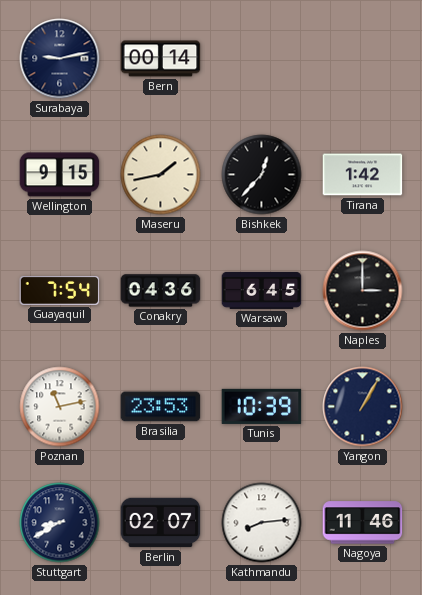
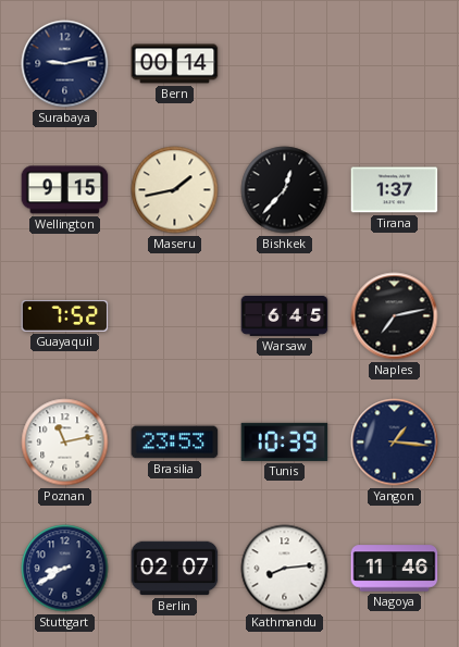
Tirana: 1:42 -> 1:37
Guayaquil: 7:54 -> 7:52
Conakry: 04:36 -> none
Naples: 3:00 -> 7:13
Yangon: 1:05 -> 1:16
